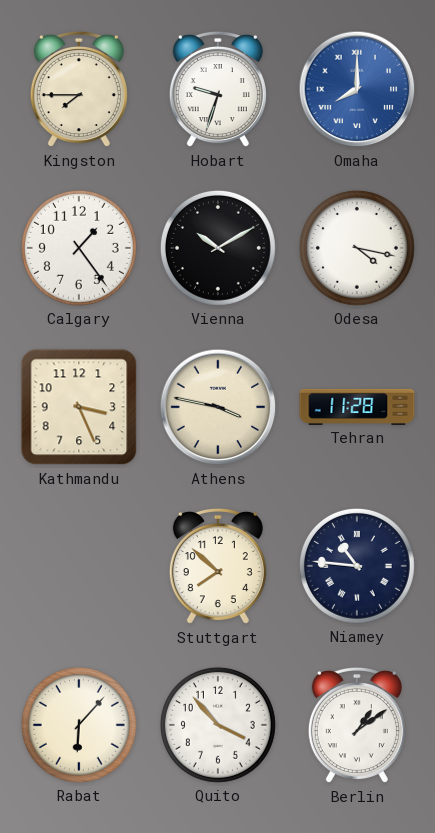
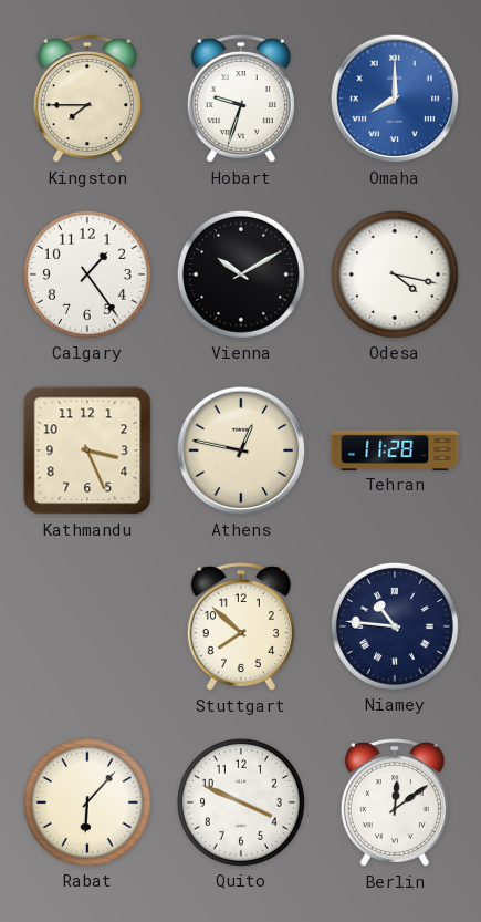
Athens: 3:47 -> 12:47
Quito: 3:53 -> 3:49
Berlin: 1:09 -> 12:09
